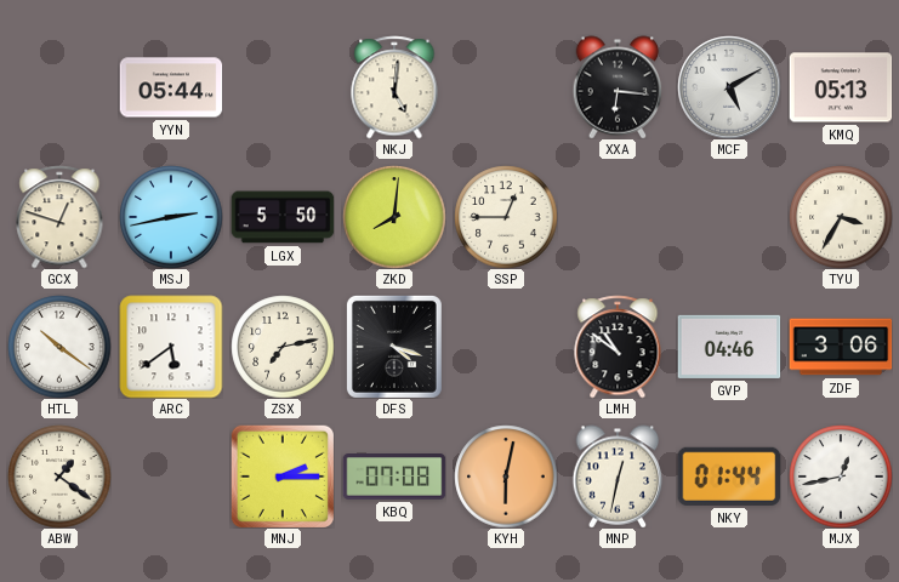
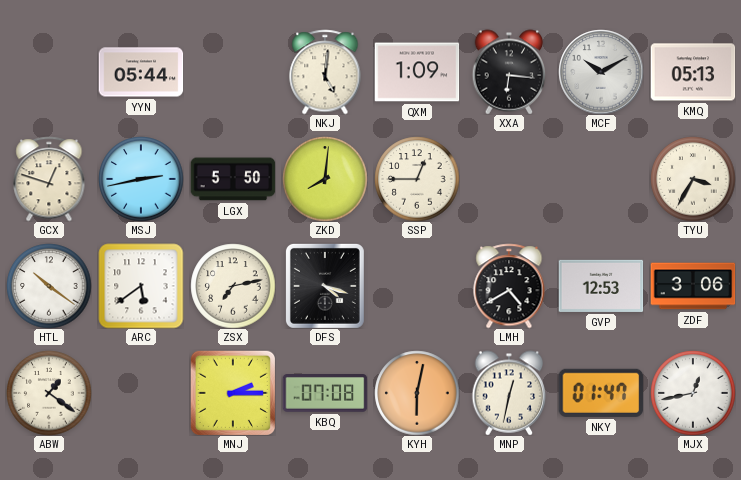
QXM: none -> 1:09
MCF: 5:10 -> 10:10
LMH: 10:51 -> 4:40
GVP: 04:46 -> 12:53
NKY: 01:44 -> 01:47
